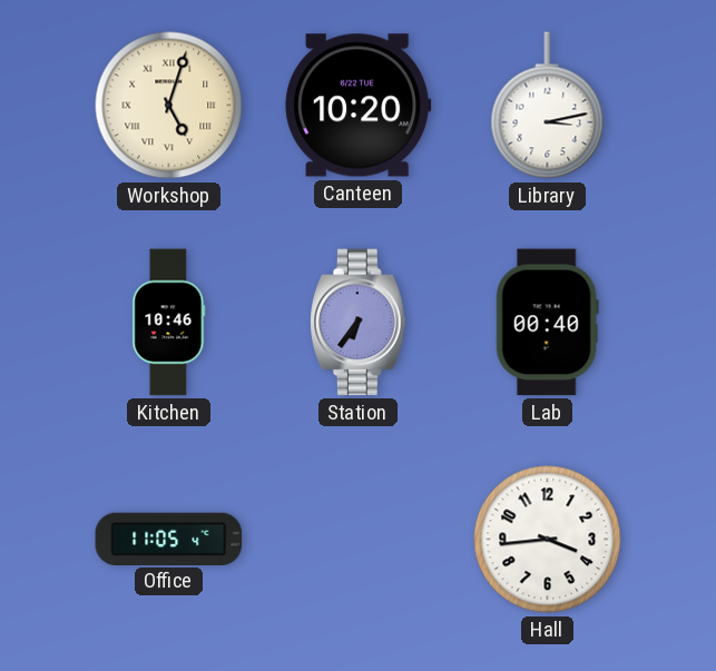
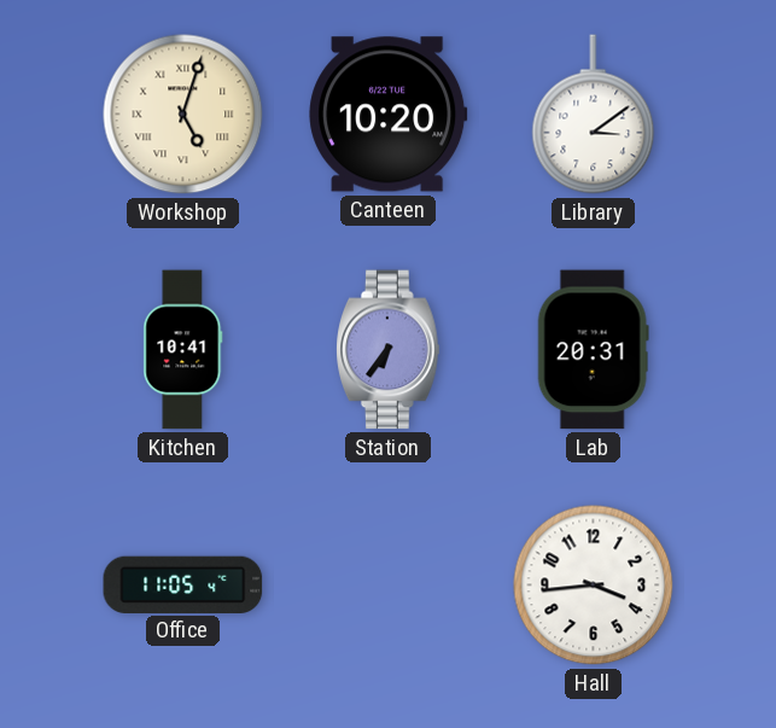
Library: 3:13 -> 3:09
Kitchen: 10:46 -> 10:41
Lab: 00:40 -> 20:31
